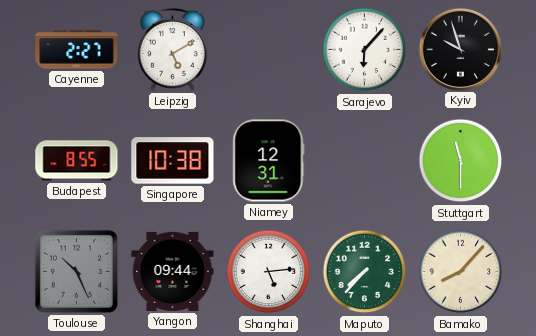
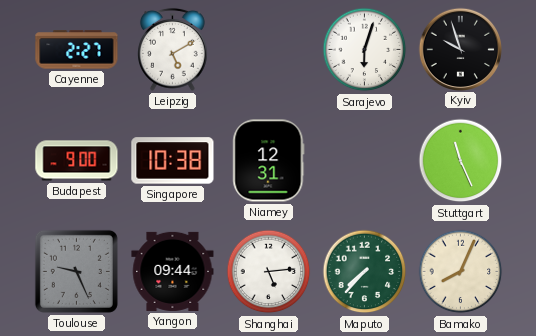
Sarajevo: 6:07 -> 6:03
Budapest: 8:55 -> 9:00
Stuttgart: 11:30 -> 11:26
Toulouse: 10:26 -> 9:26
Bamako: 8:07 -> 8:04
